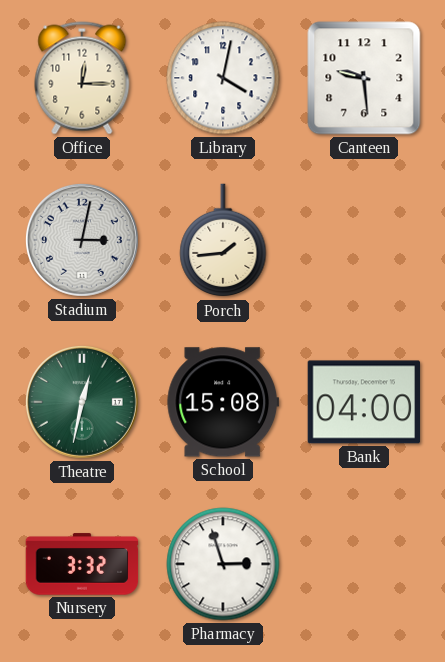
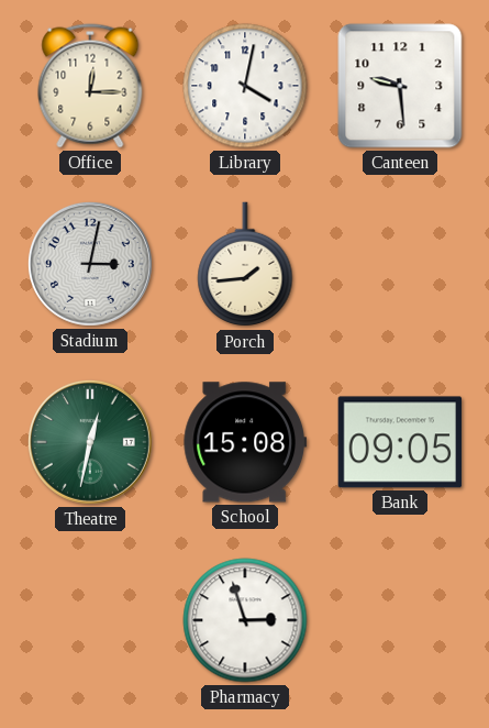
Bank: 04:00 -> 09:05
Nursery: 3:32 -> none
